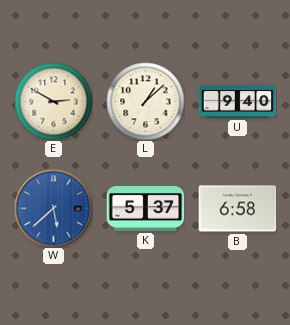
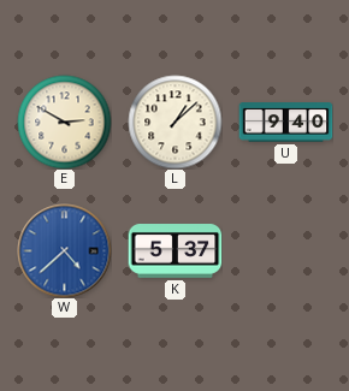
W: 5:38 -> 4:38
B: 6:58 -> none
